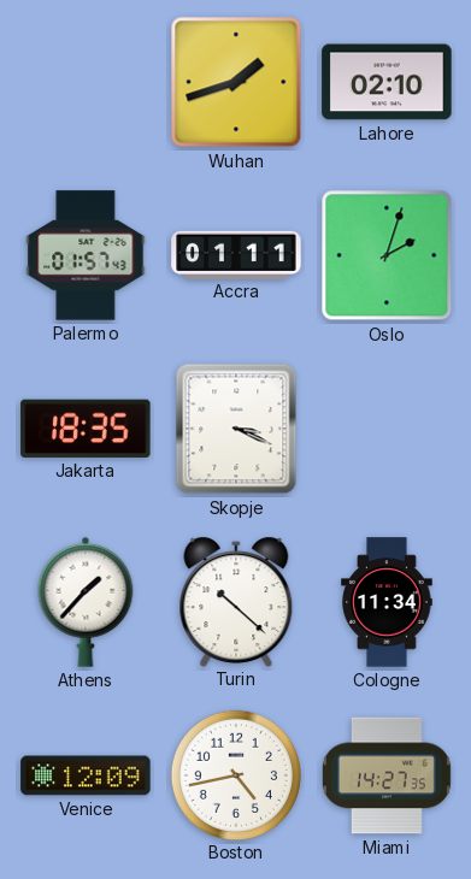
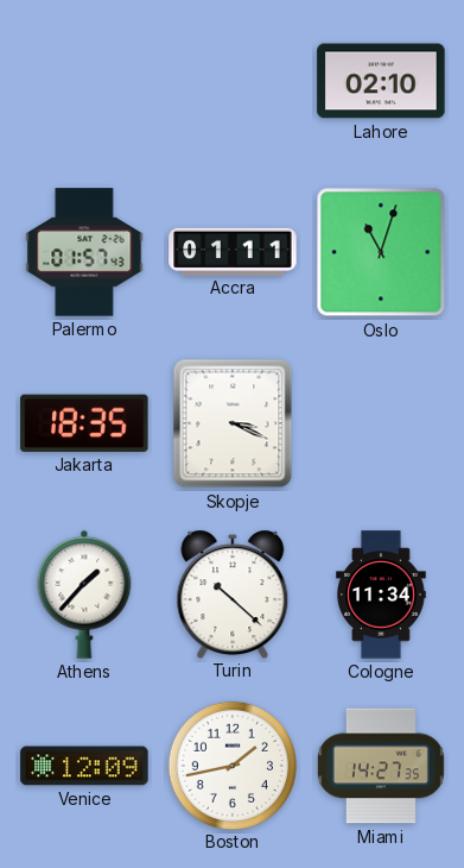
Wuhan: 1:42 -> none
Oslo: 2:03 -> 11:03
Boston: 4:43 -> 1:43
